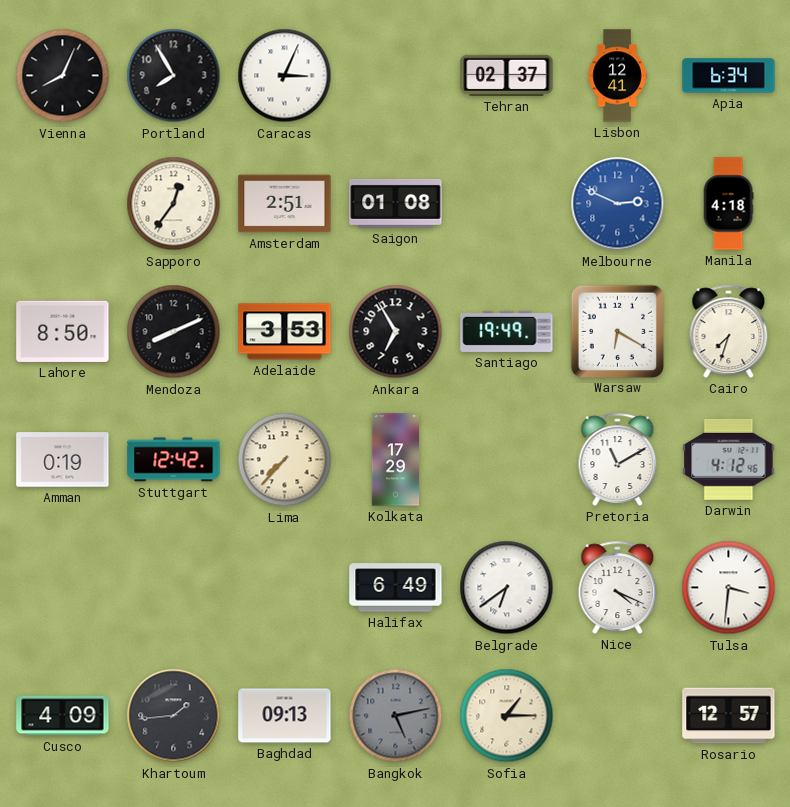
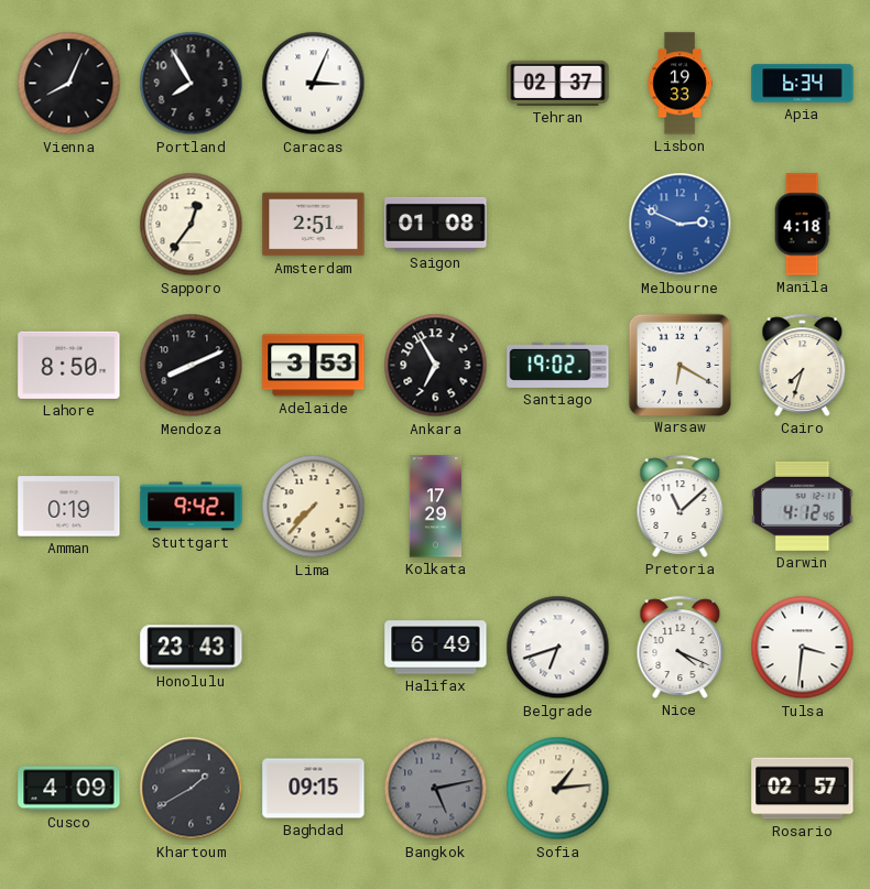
Lisbon: 12:41 -> 19:33
Santiago: 19:49 -> 19:02
Stuttgart: 12:42 -> 9:42
Pretoria: 11:10 -> 11:08
Honolulu: none -> 23:43
Belgrade: 6:39 -> 6:42
Khartoum: 1:44 -> 1:40
Baghdad: 09:13 -> 09:15
Sofia: 1:15 -> 1:14
Rosario: 12:57 -> 02:57
